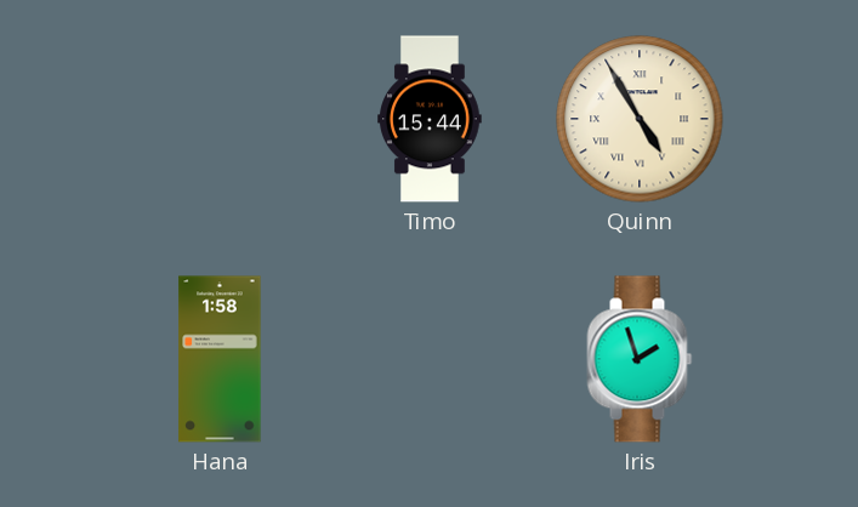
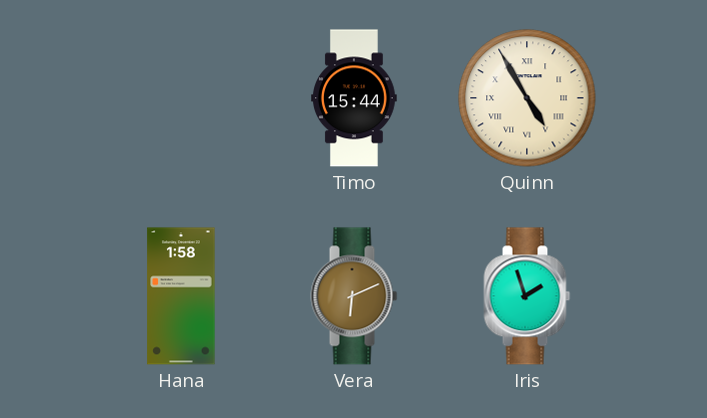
Vera: none -> 6:11
